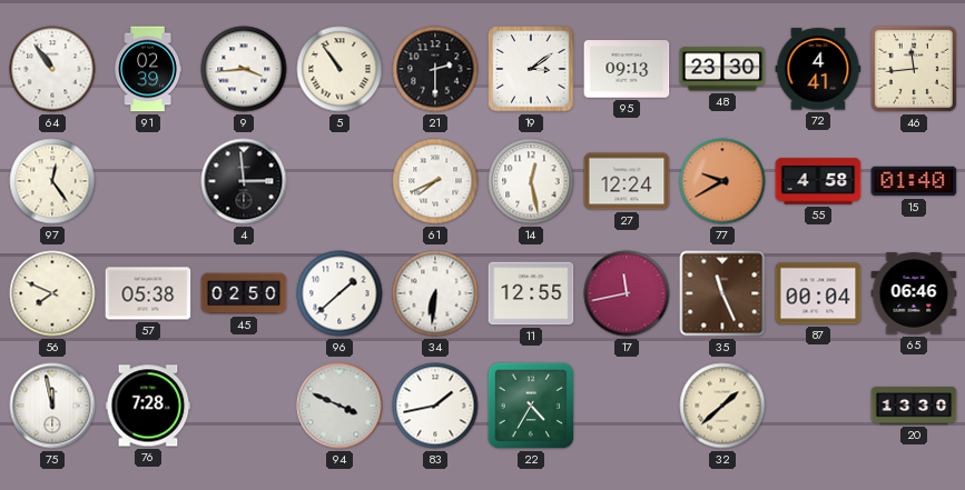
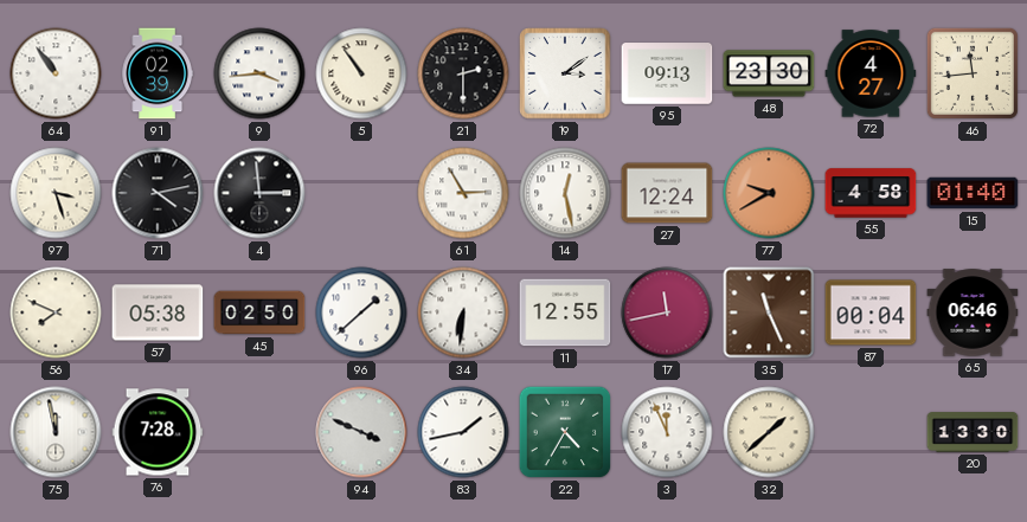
72: 4:41 -> 4:27
97: 12:24 -> 3:27
71: none -> 4:13
61: 7:41 -> 2:55
3: none -> 11:56
